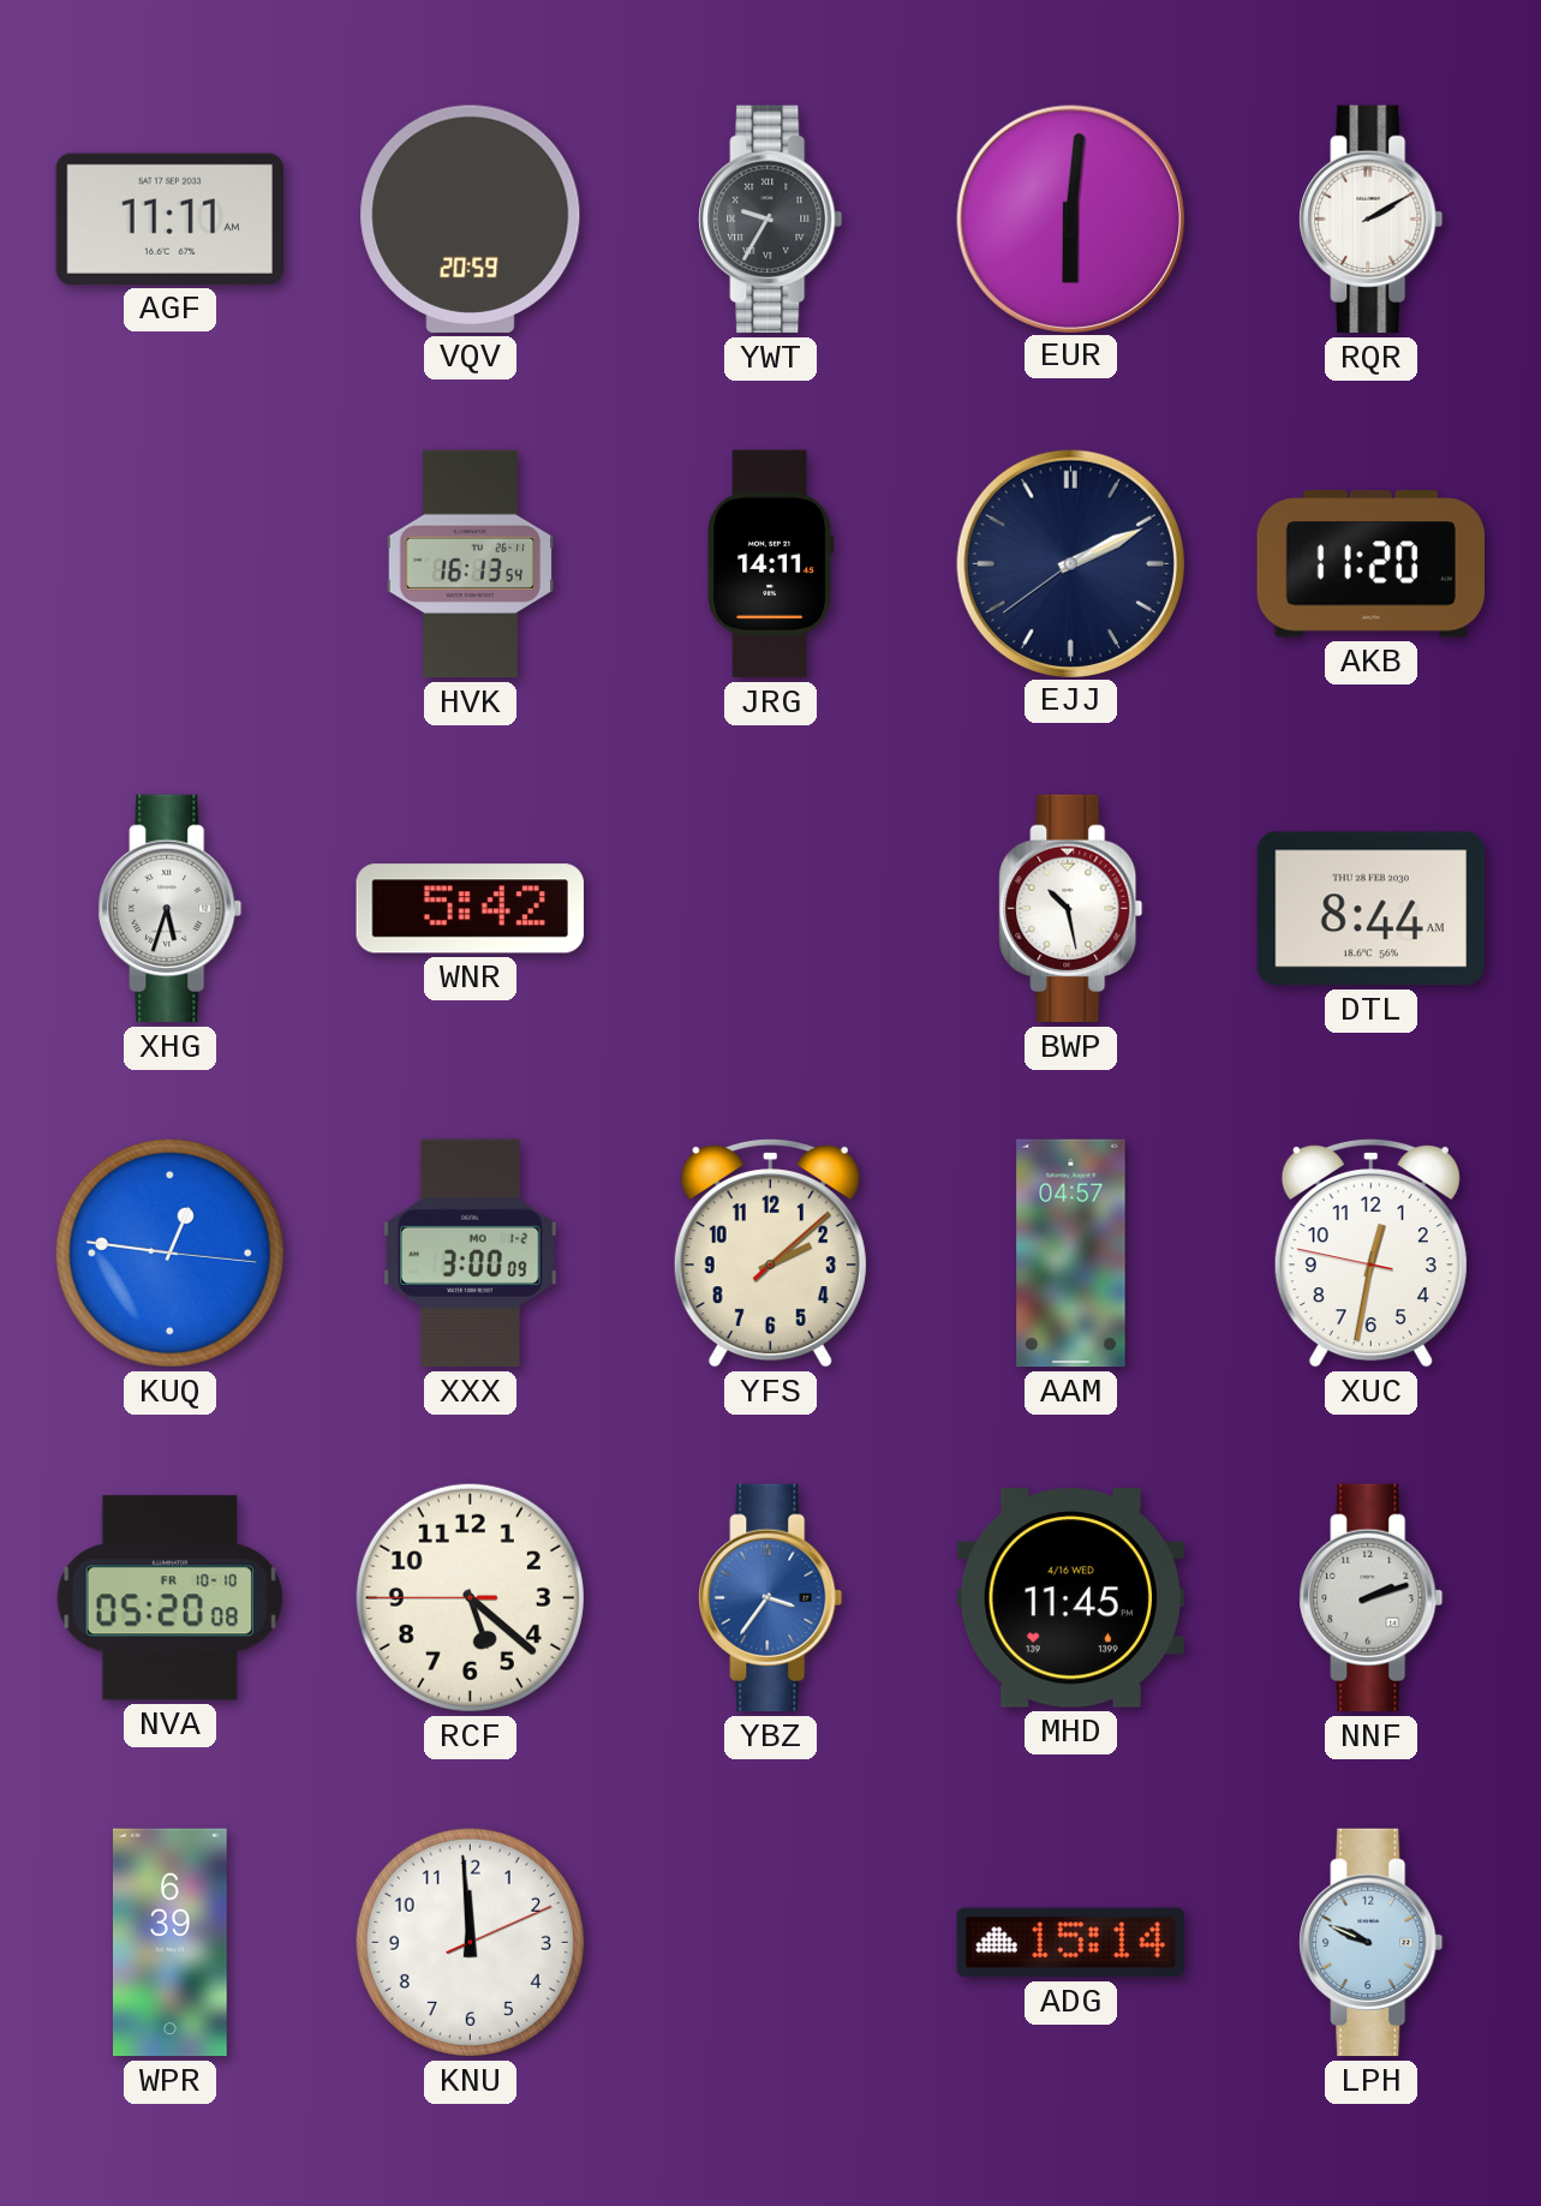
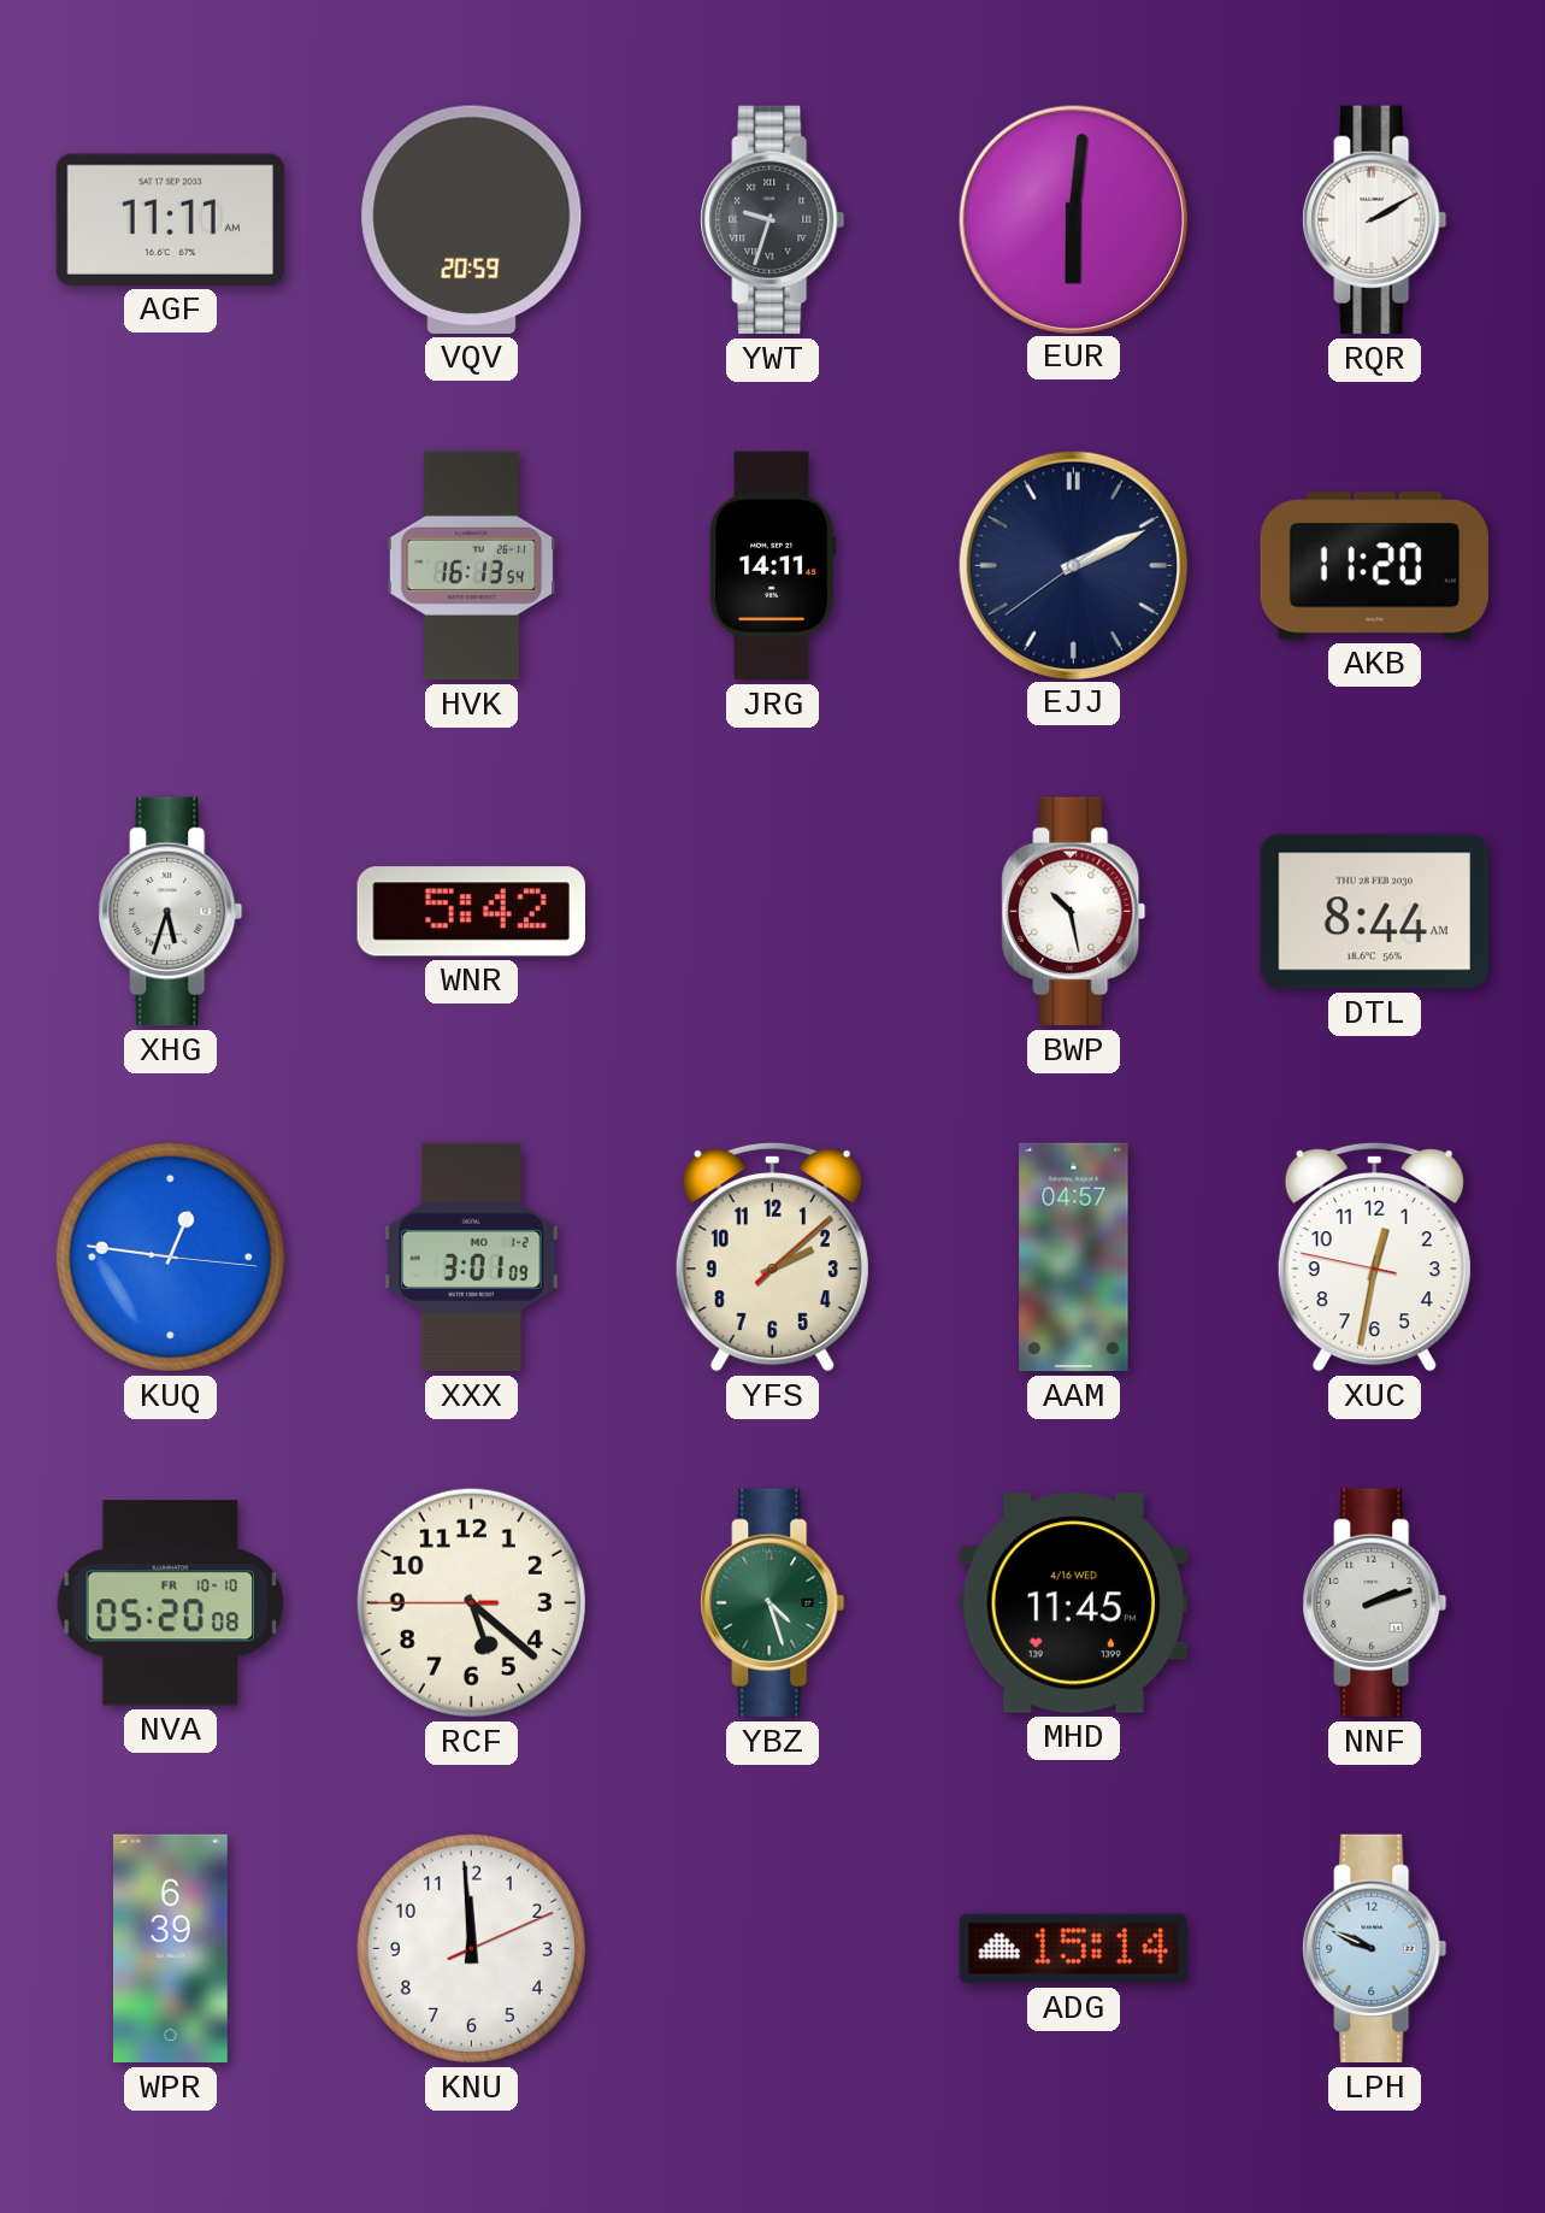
YWT: 9:35 -> 9:33
XXX: 3:00 -> 3:01
YBZ: 3:36 -> 4:27
YBZ dial: blue -> green
